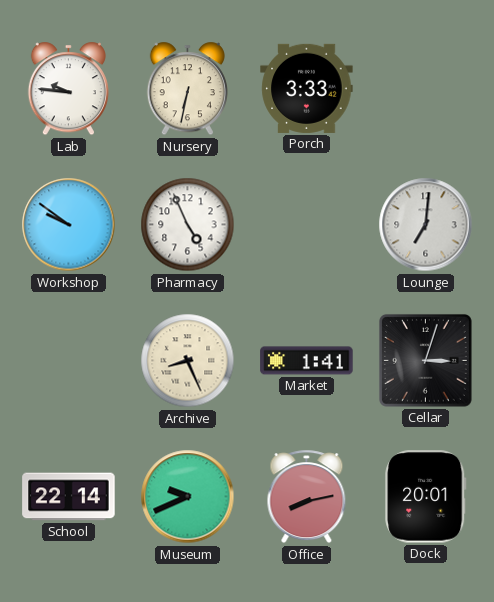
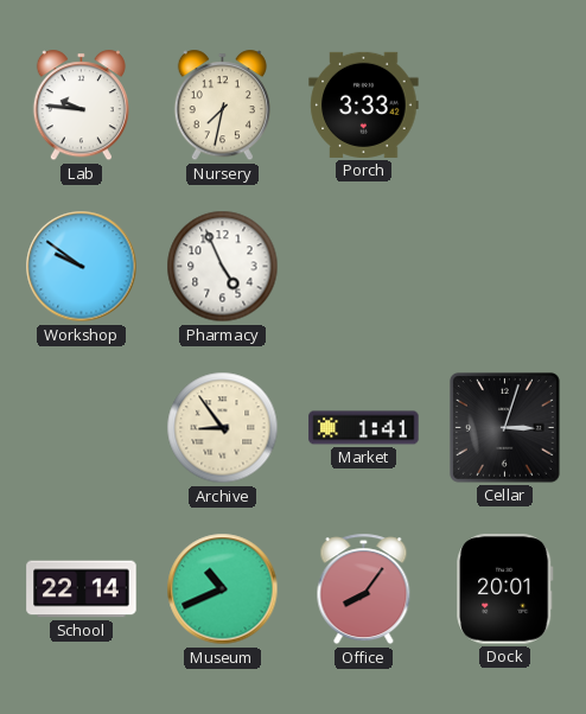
Nursery: 6:32 -> 7:32
Lounge: 7:01 -> none
Archive: 8:26 -> 8:54
Museum: 9:41 -> 10:41
Office: 8:13 -> 8:06
